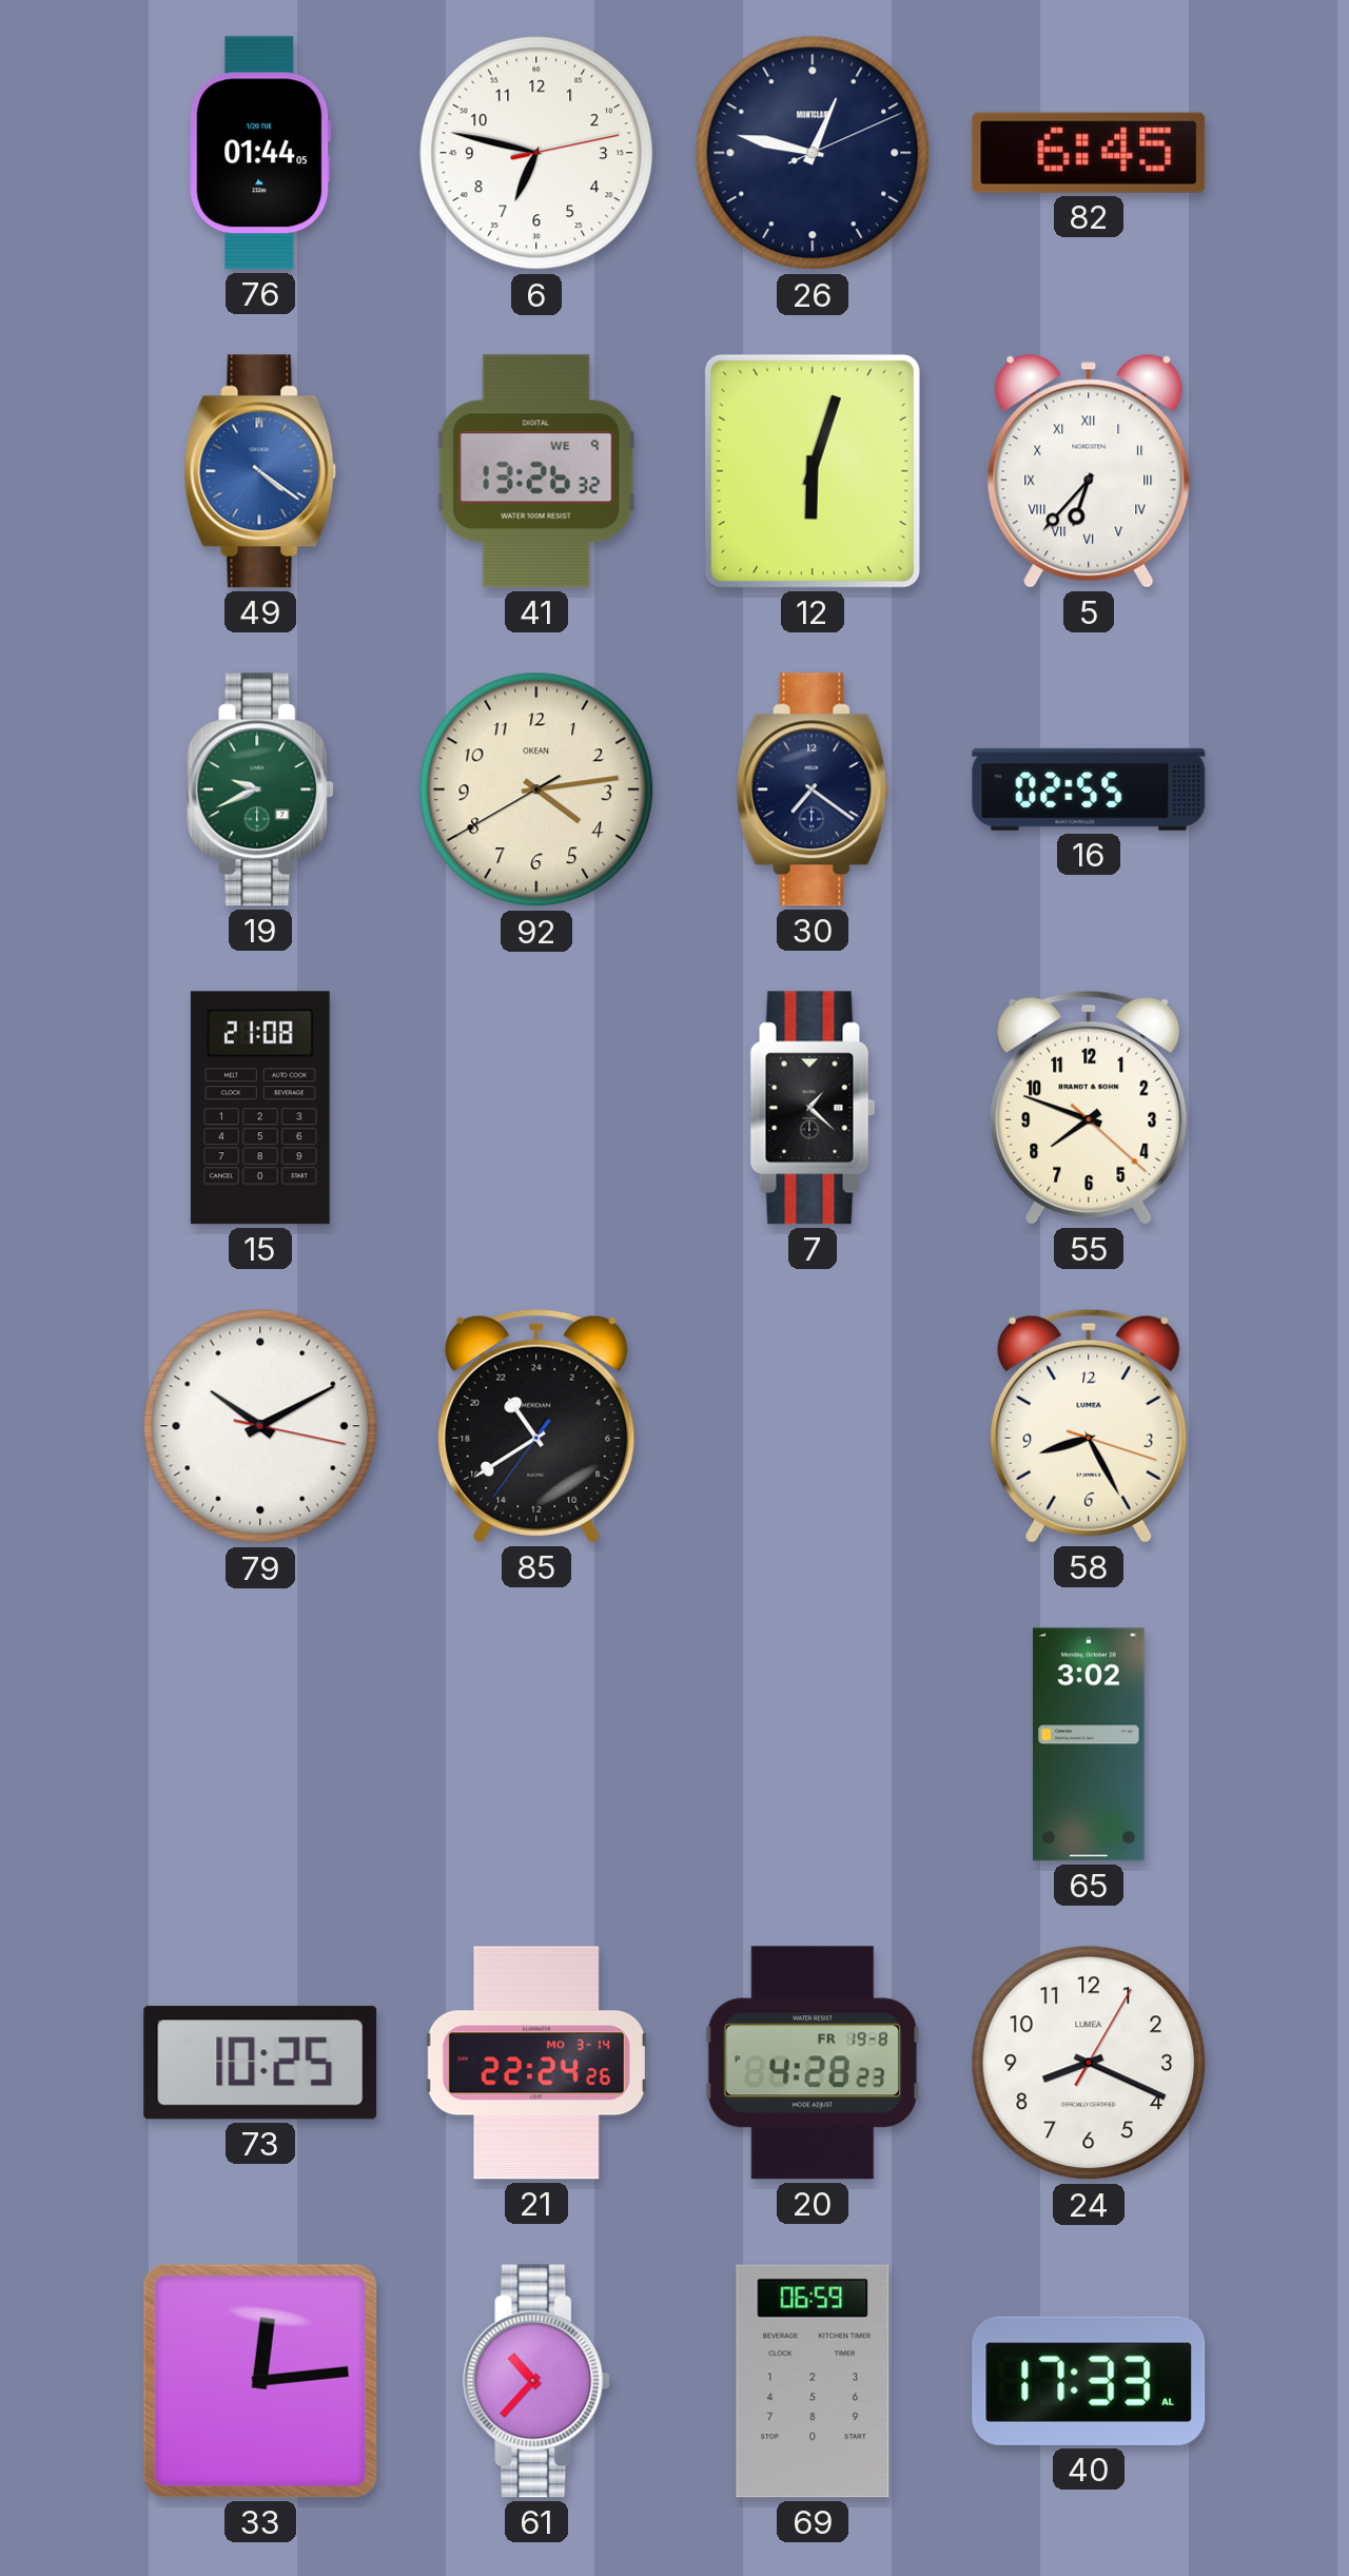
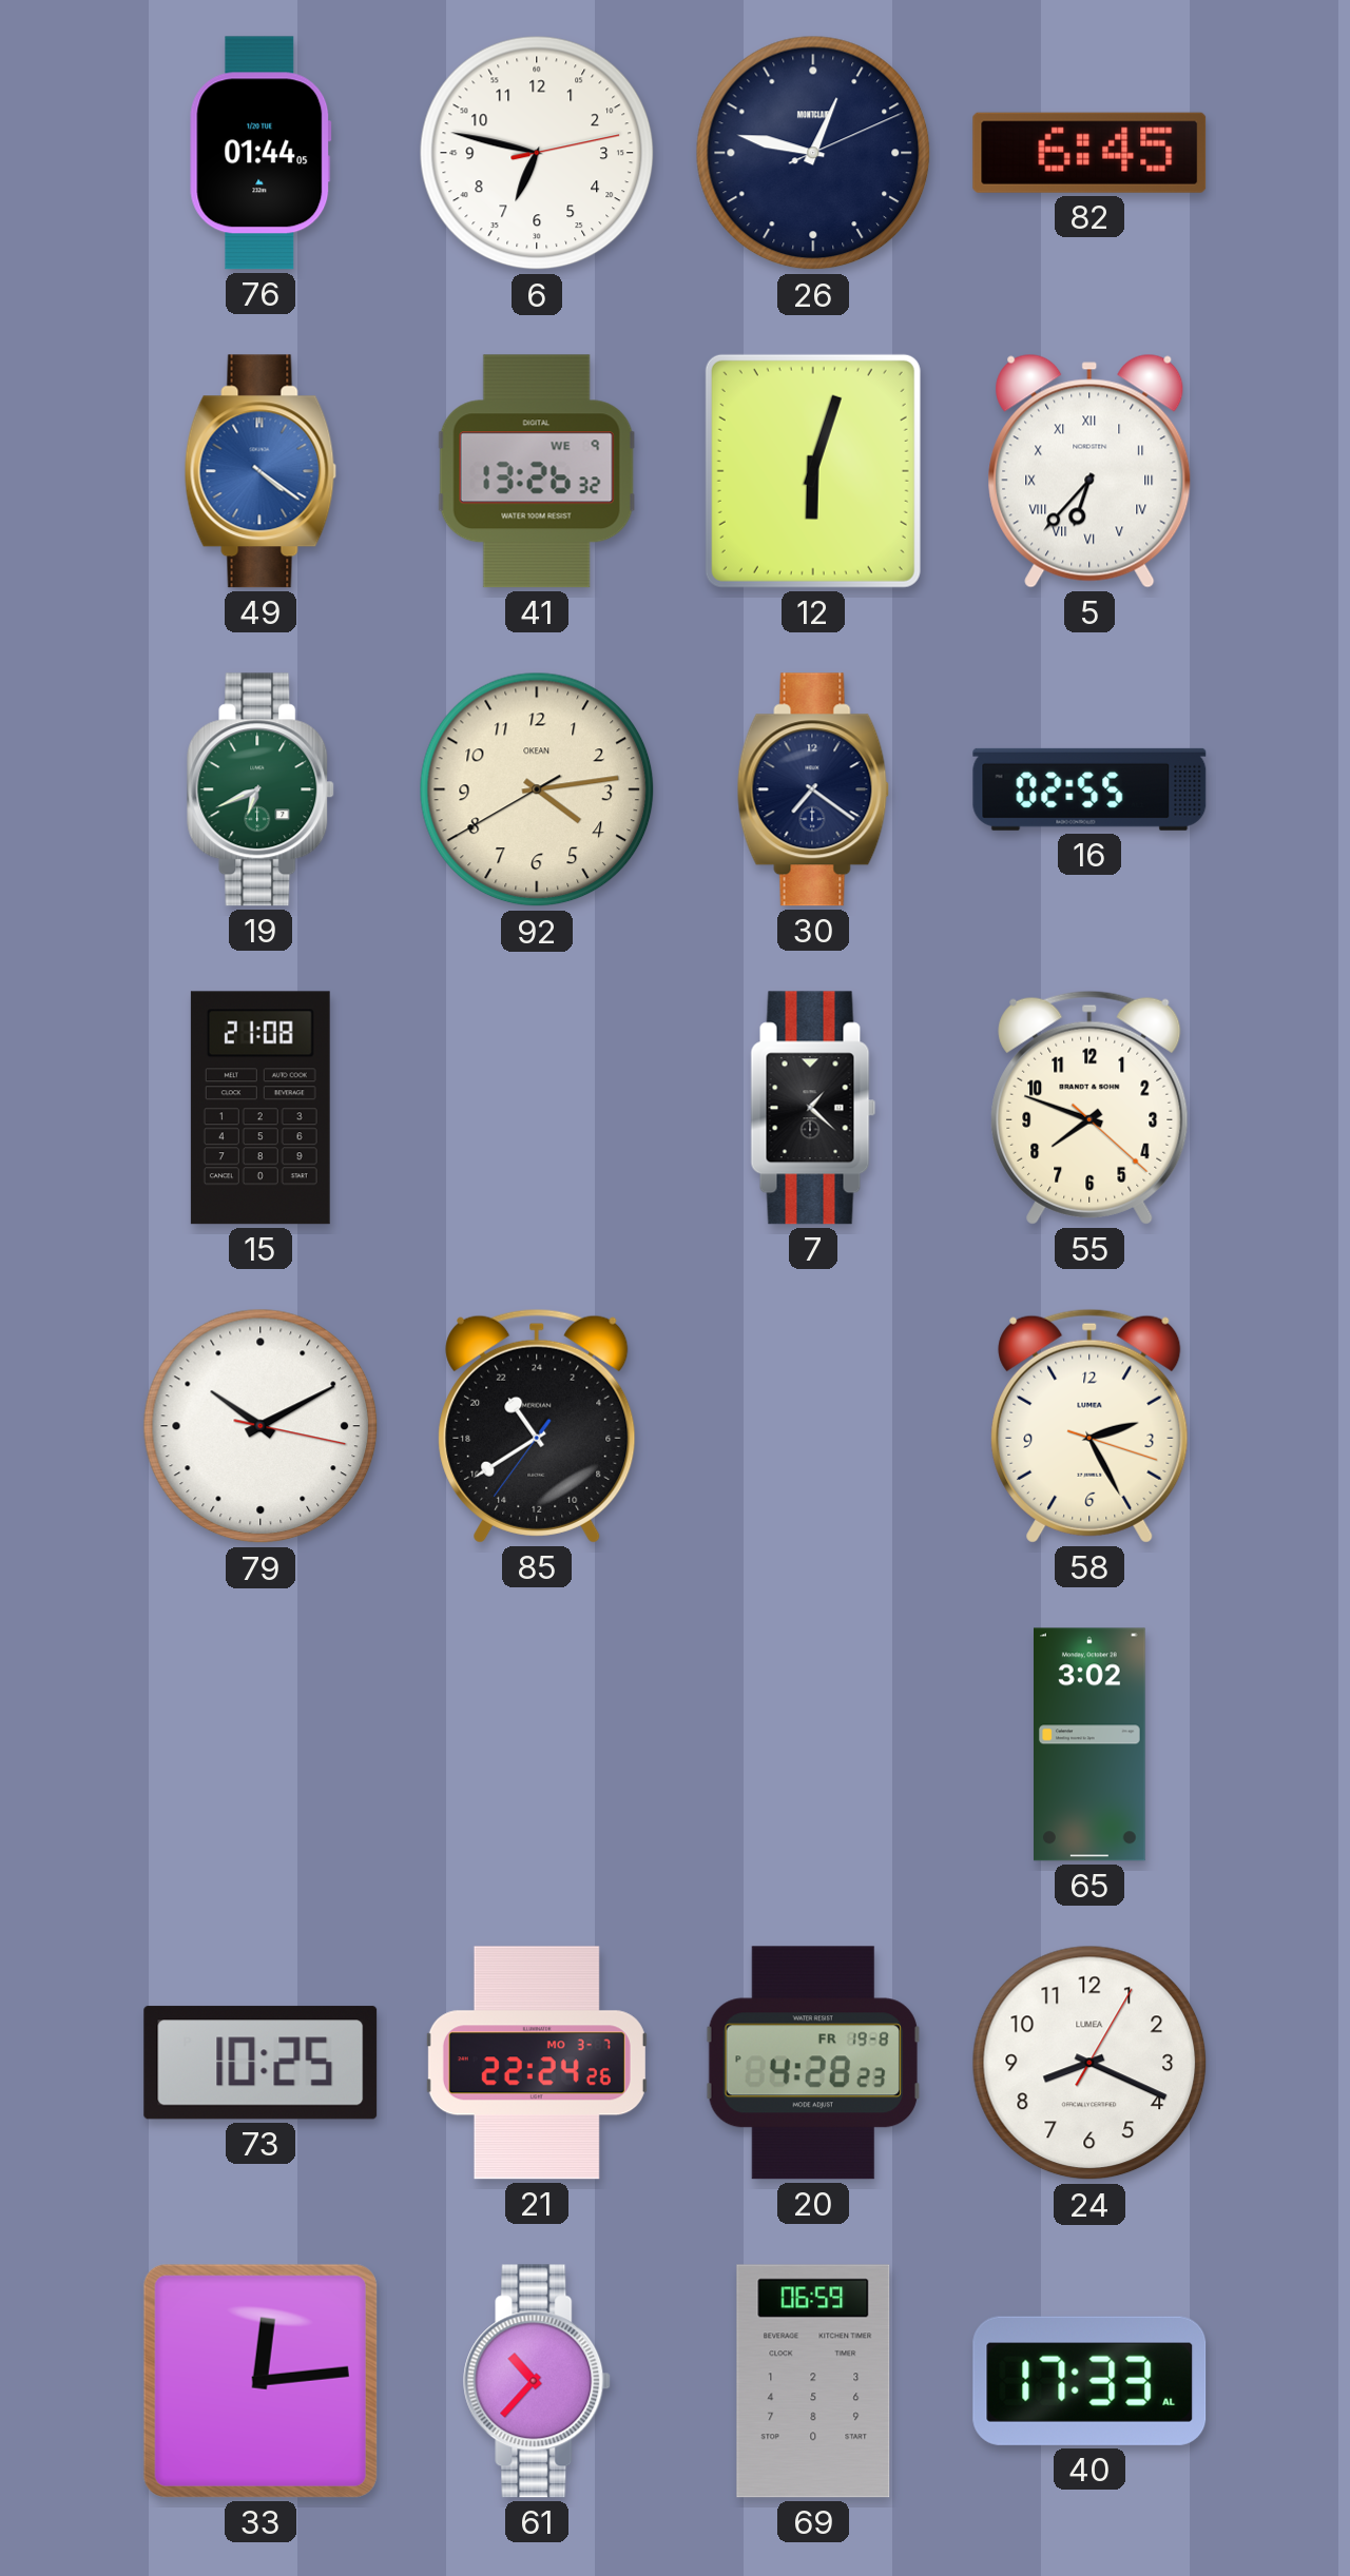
19: 9:41 -> 6:41
58: 8:25 -> 2:25
21 date: MO 3-14 -> MO 3-7
